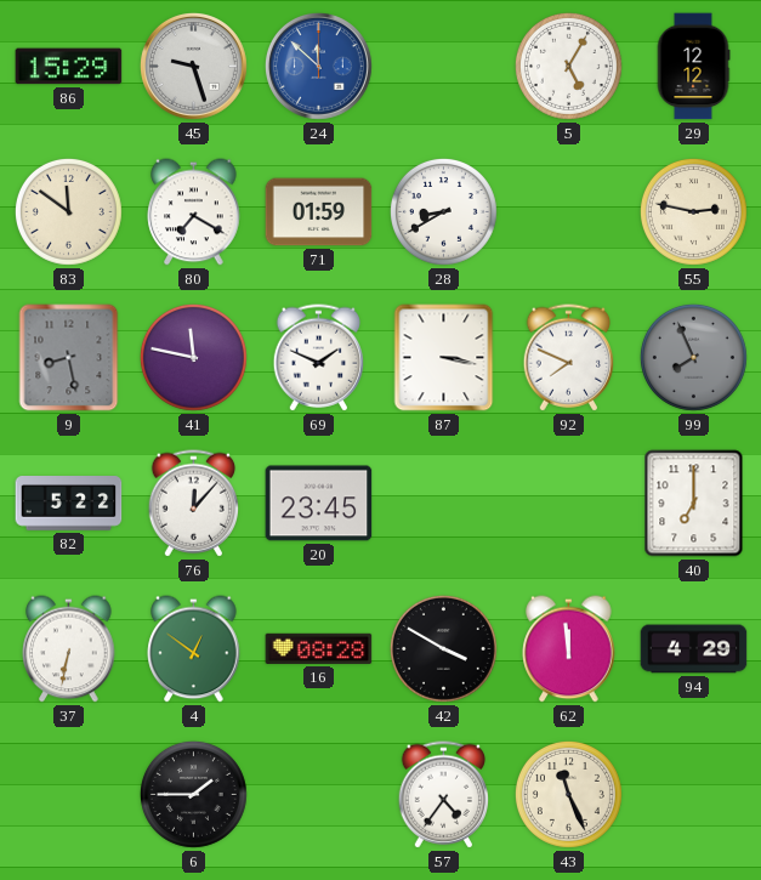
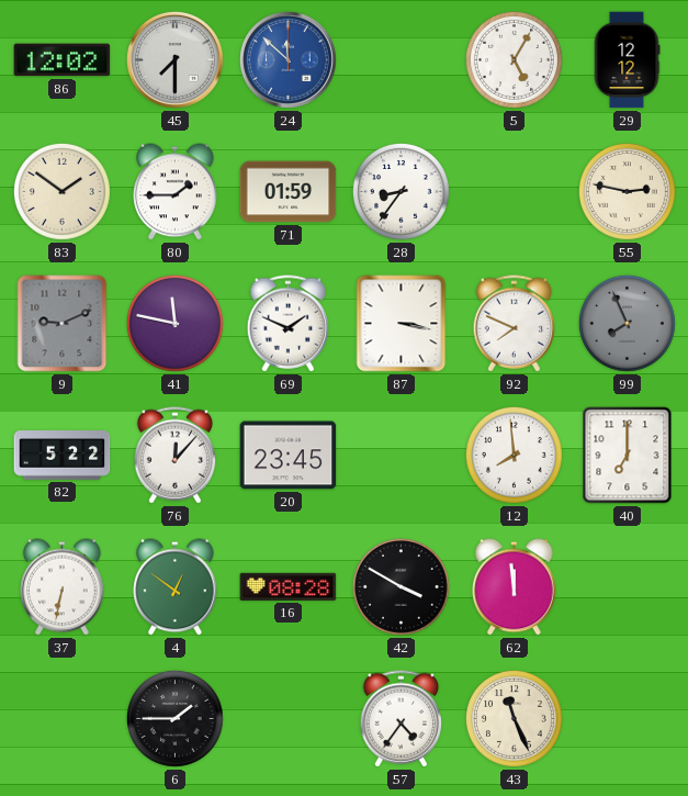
86: 15:29 -> 12:02
45: 9:27 -> 7:30
83: 11:51 -> 1:51
80: 7:20 -> 1:45
28: 8:40 -> 8:36
9: 8:28 -> 9:11
12: none -> 7:59
94: 4:29 -> none
